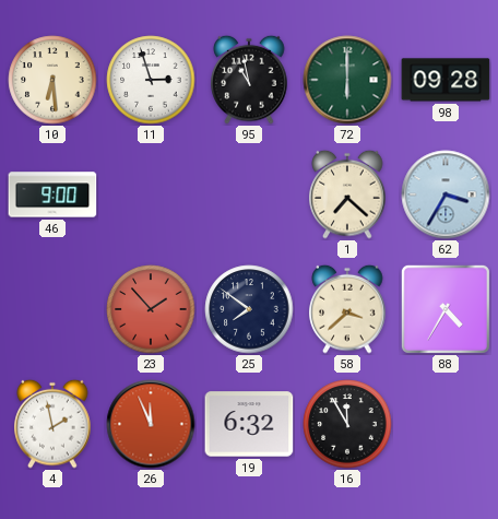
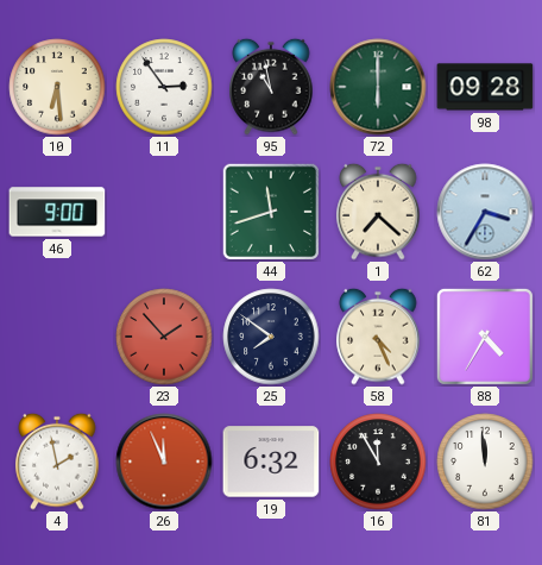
11: 2:57 -> 2:54
44: none -> 11:42
58: 3:38 -> 4:26
81: none -> 11:59
